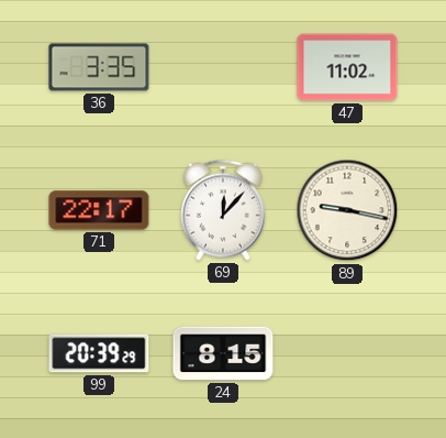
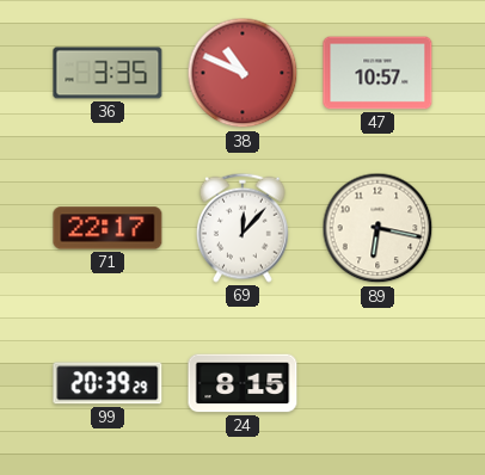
38: none -> 10:49
47: 11:02 -> 10:57
89: 9:17 -> 6:17
